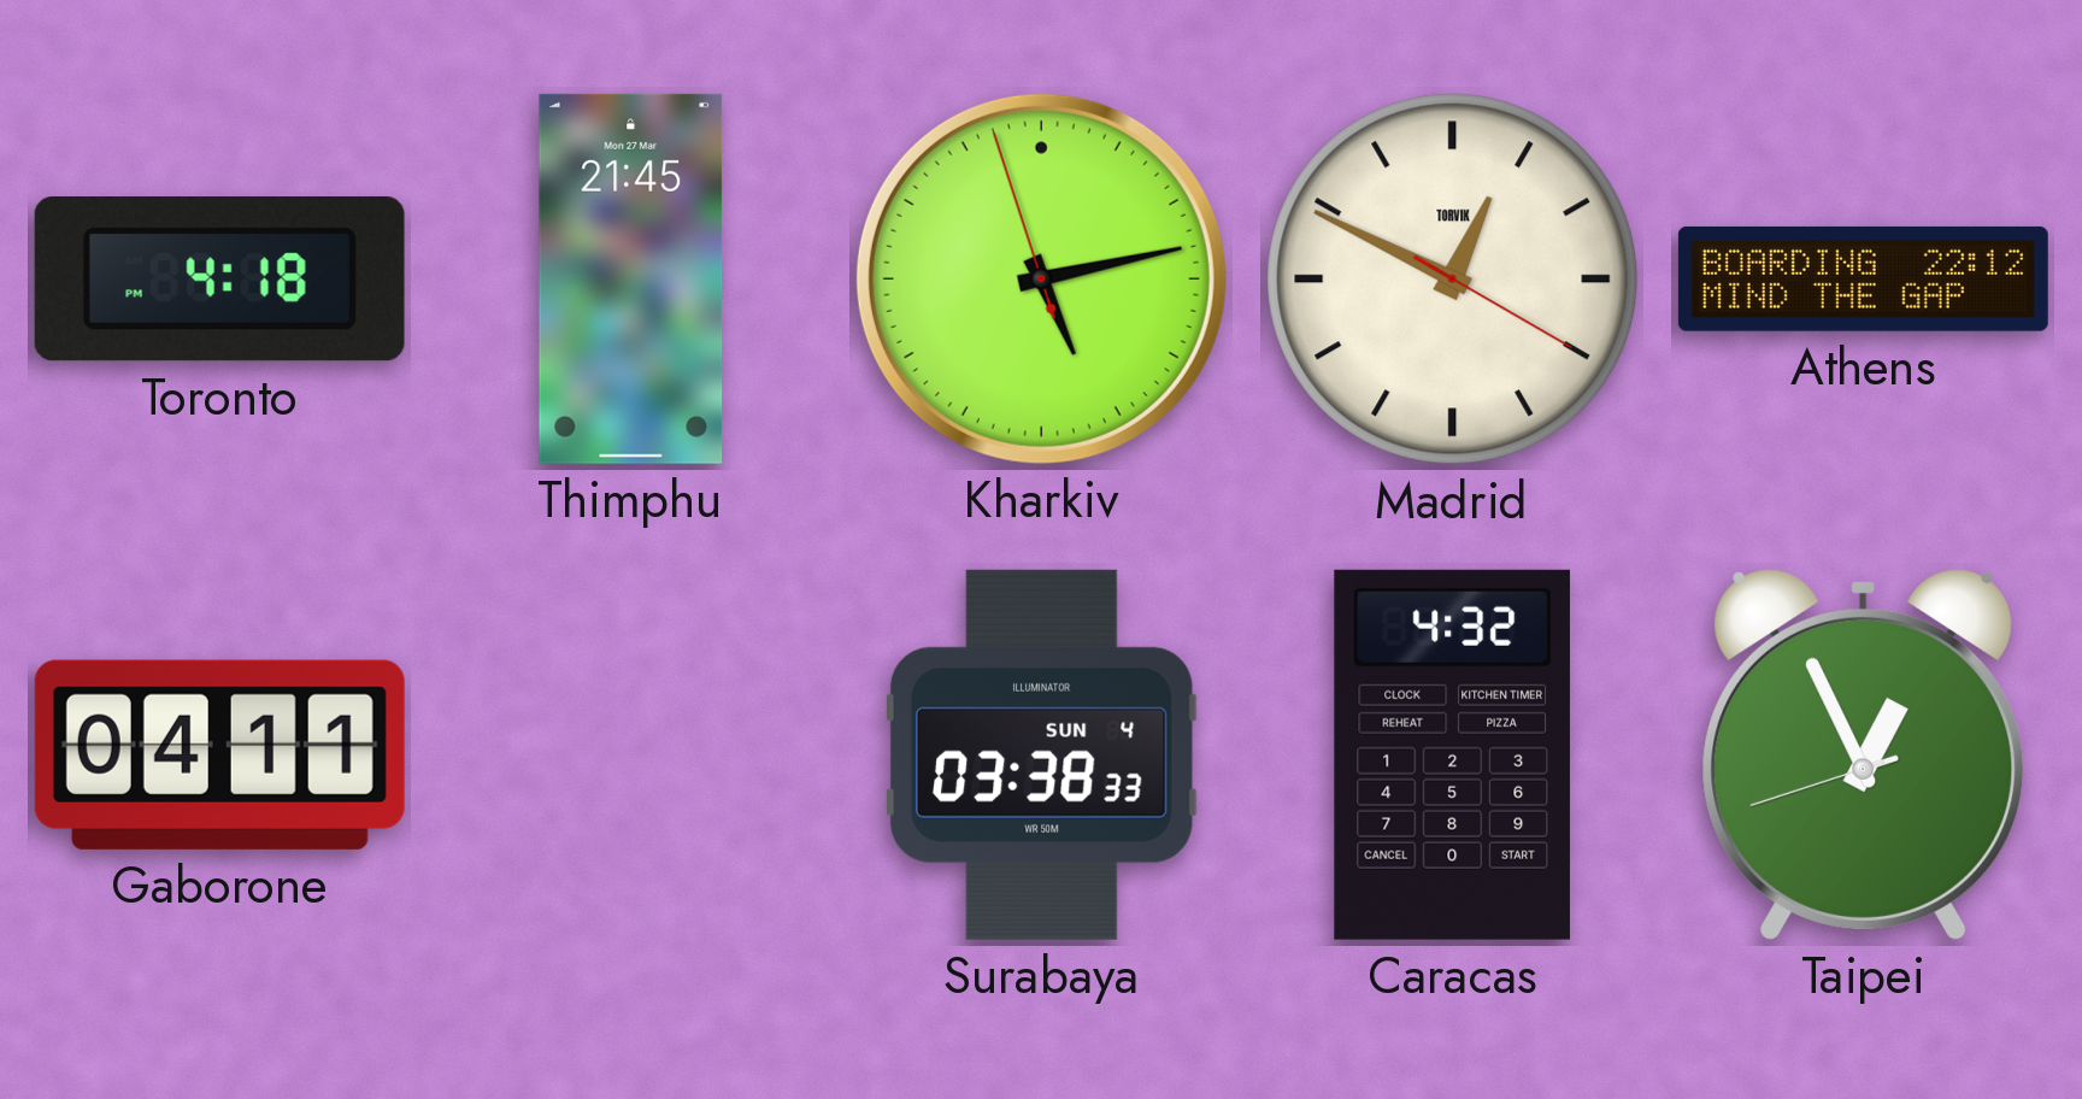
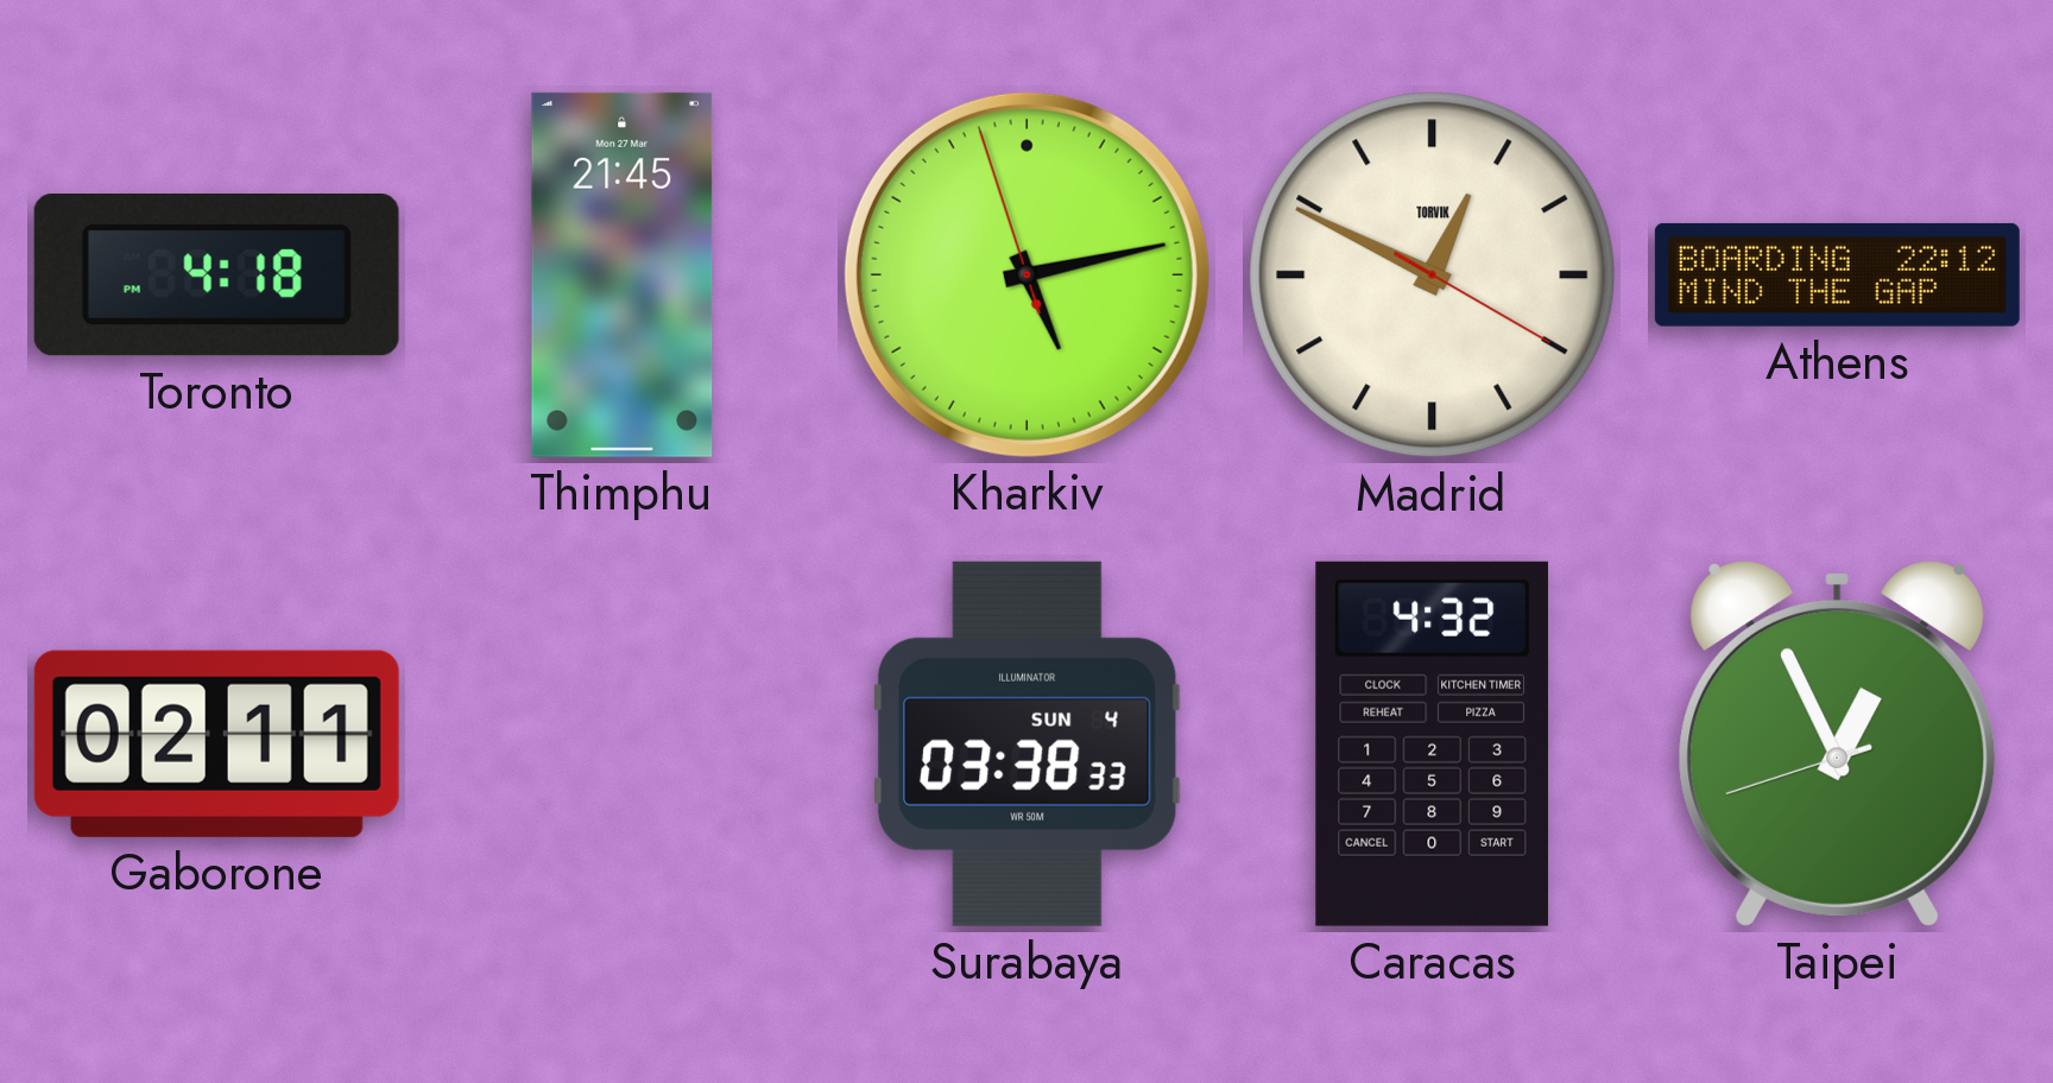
Gaborone: 04:11 -> 02:11
